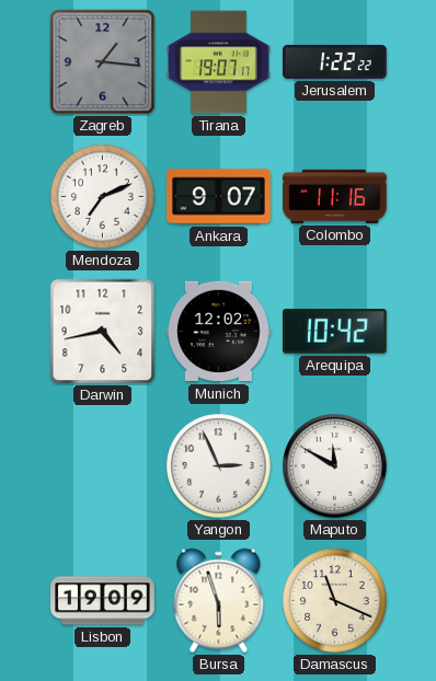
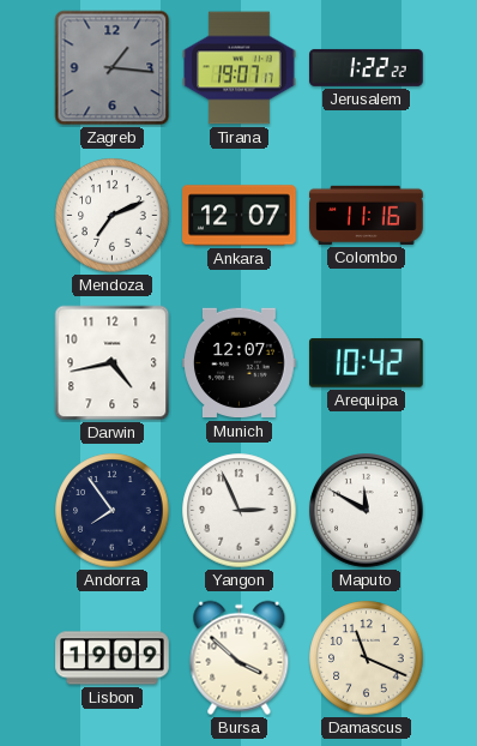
Ankara: 9:07 -> 12:07
Munich: 12:02 -> 12:07
Andorra: none -> 7:54
Bursa: 5:57 -> 3:52
